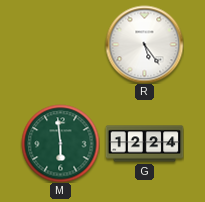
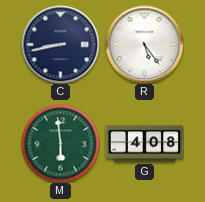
C: none -> 8:43
G: 12:24 -> 4:08
